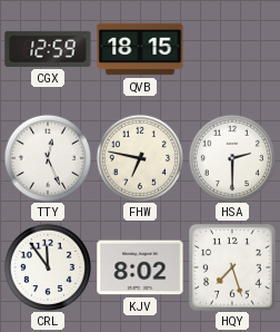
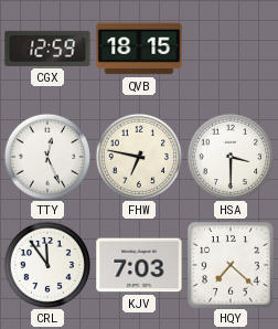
HSA: 2:30 -> 3:30
KJV: 8:02 -> 7:03
HQY: 7:27 -> 7:22
